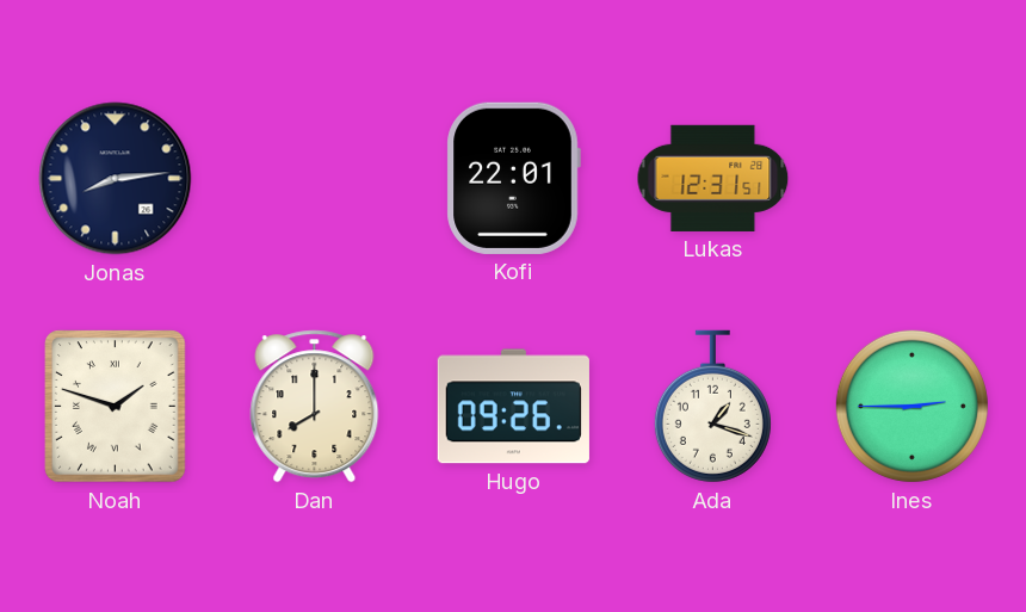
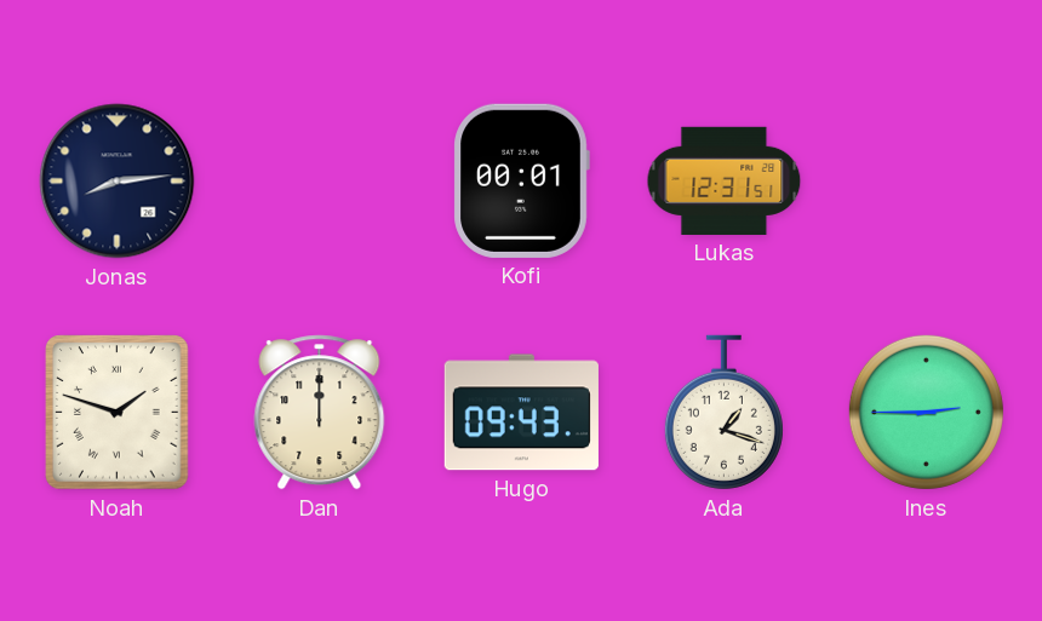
Kofi: 22:01 -> 00:01
Dan: 8:00 -> 12:00
Hugo: 09:26 -> 09:43
